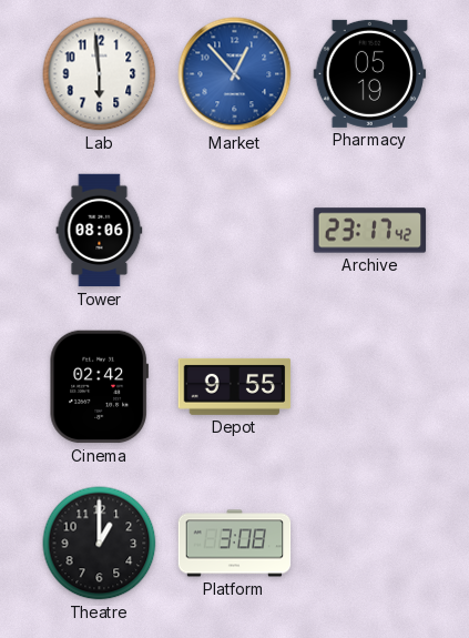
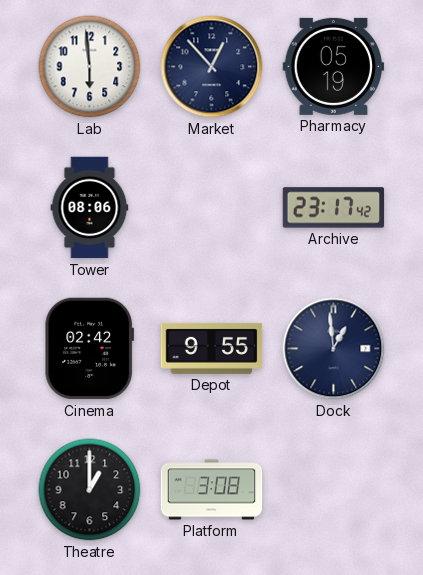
Market dial: blue -> navy
Dock: none -> 12:59
